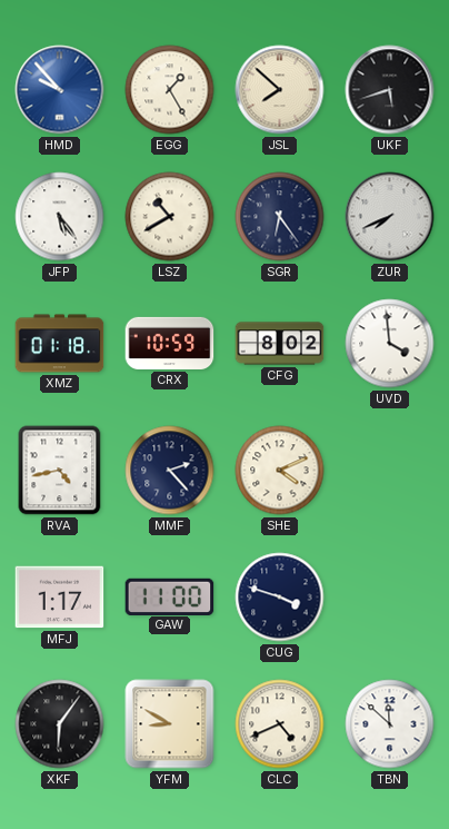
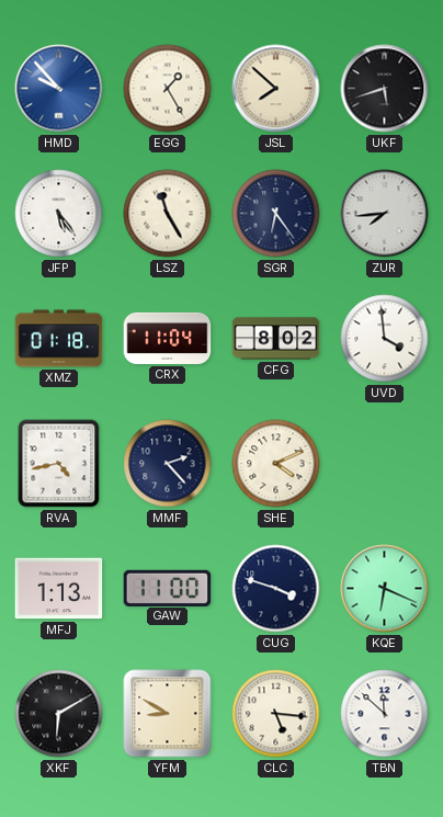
LSZ: 10:40 -> 11:25
ZUR: 7:41 -> 7:44
CRX: 10:59 -> 11:04
MFJ: 1:17 -> 1:13
KQE: none -> 6:19
XKF: 6:06 -> 6:10
CLC: 4:41 -> 5:16
